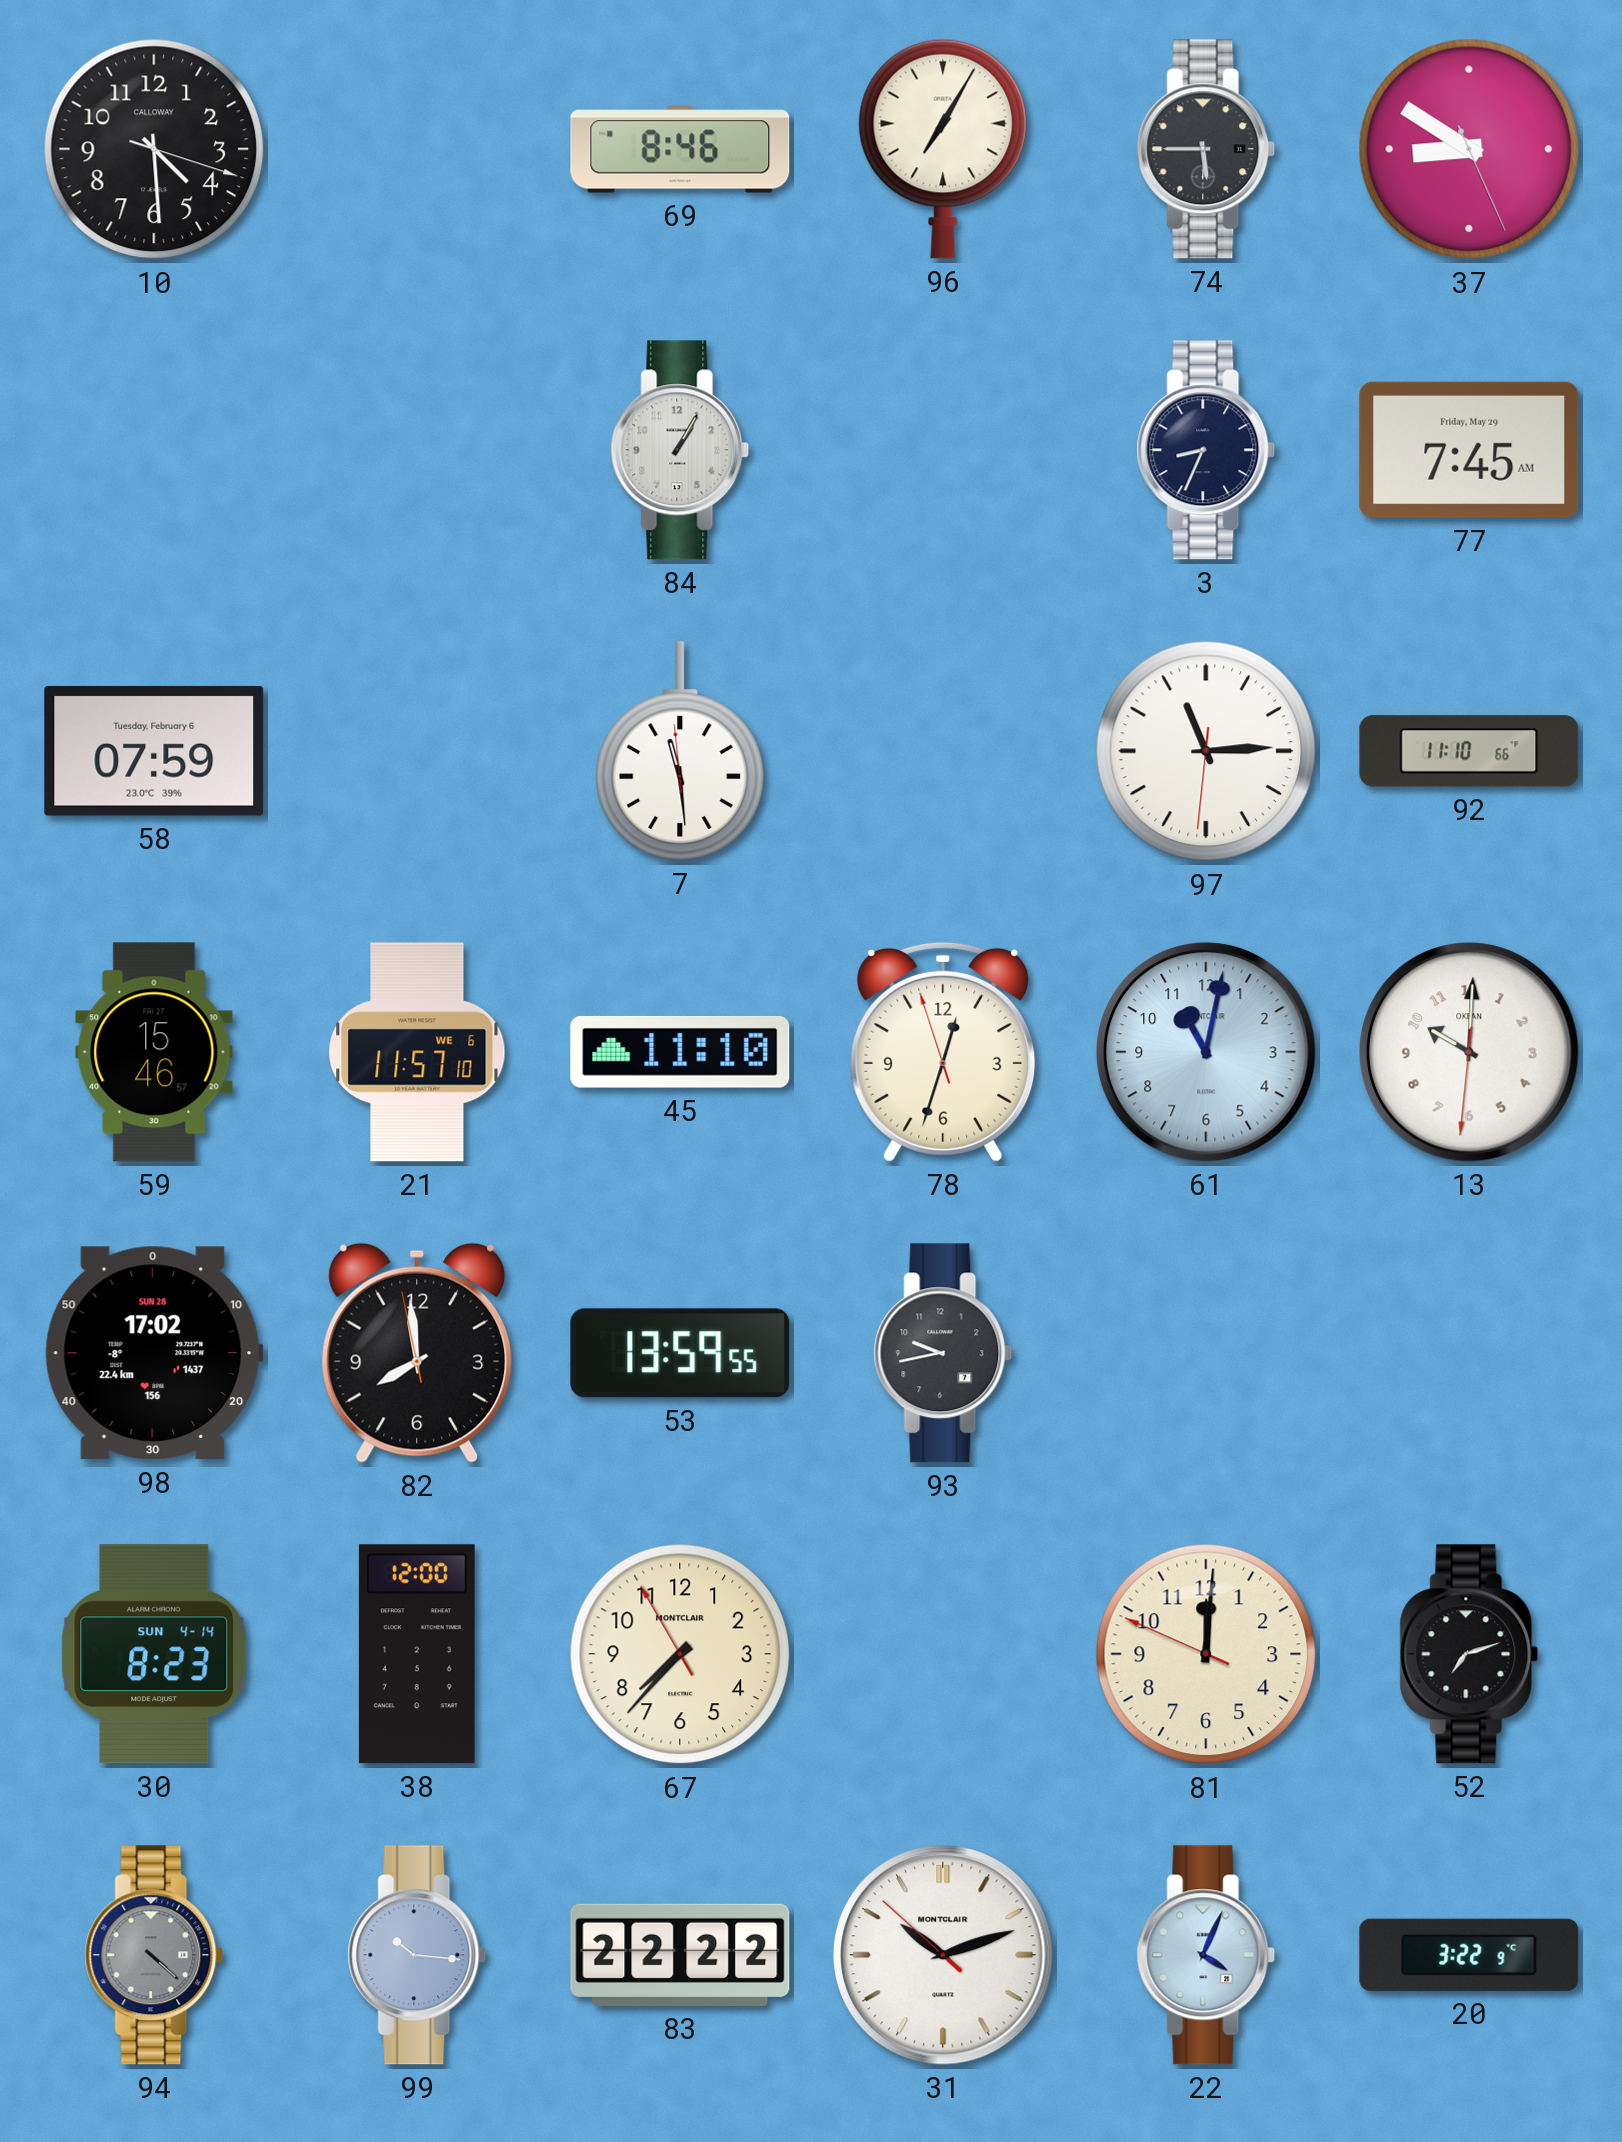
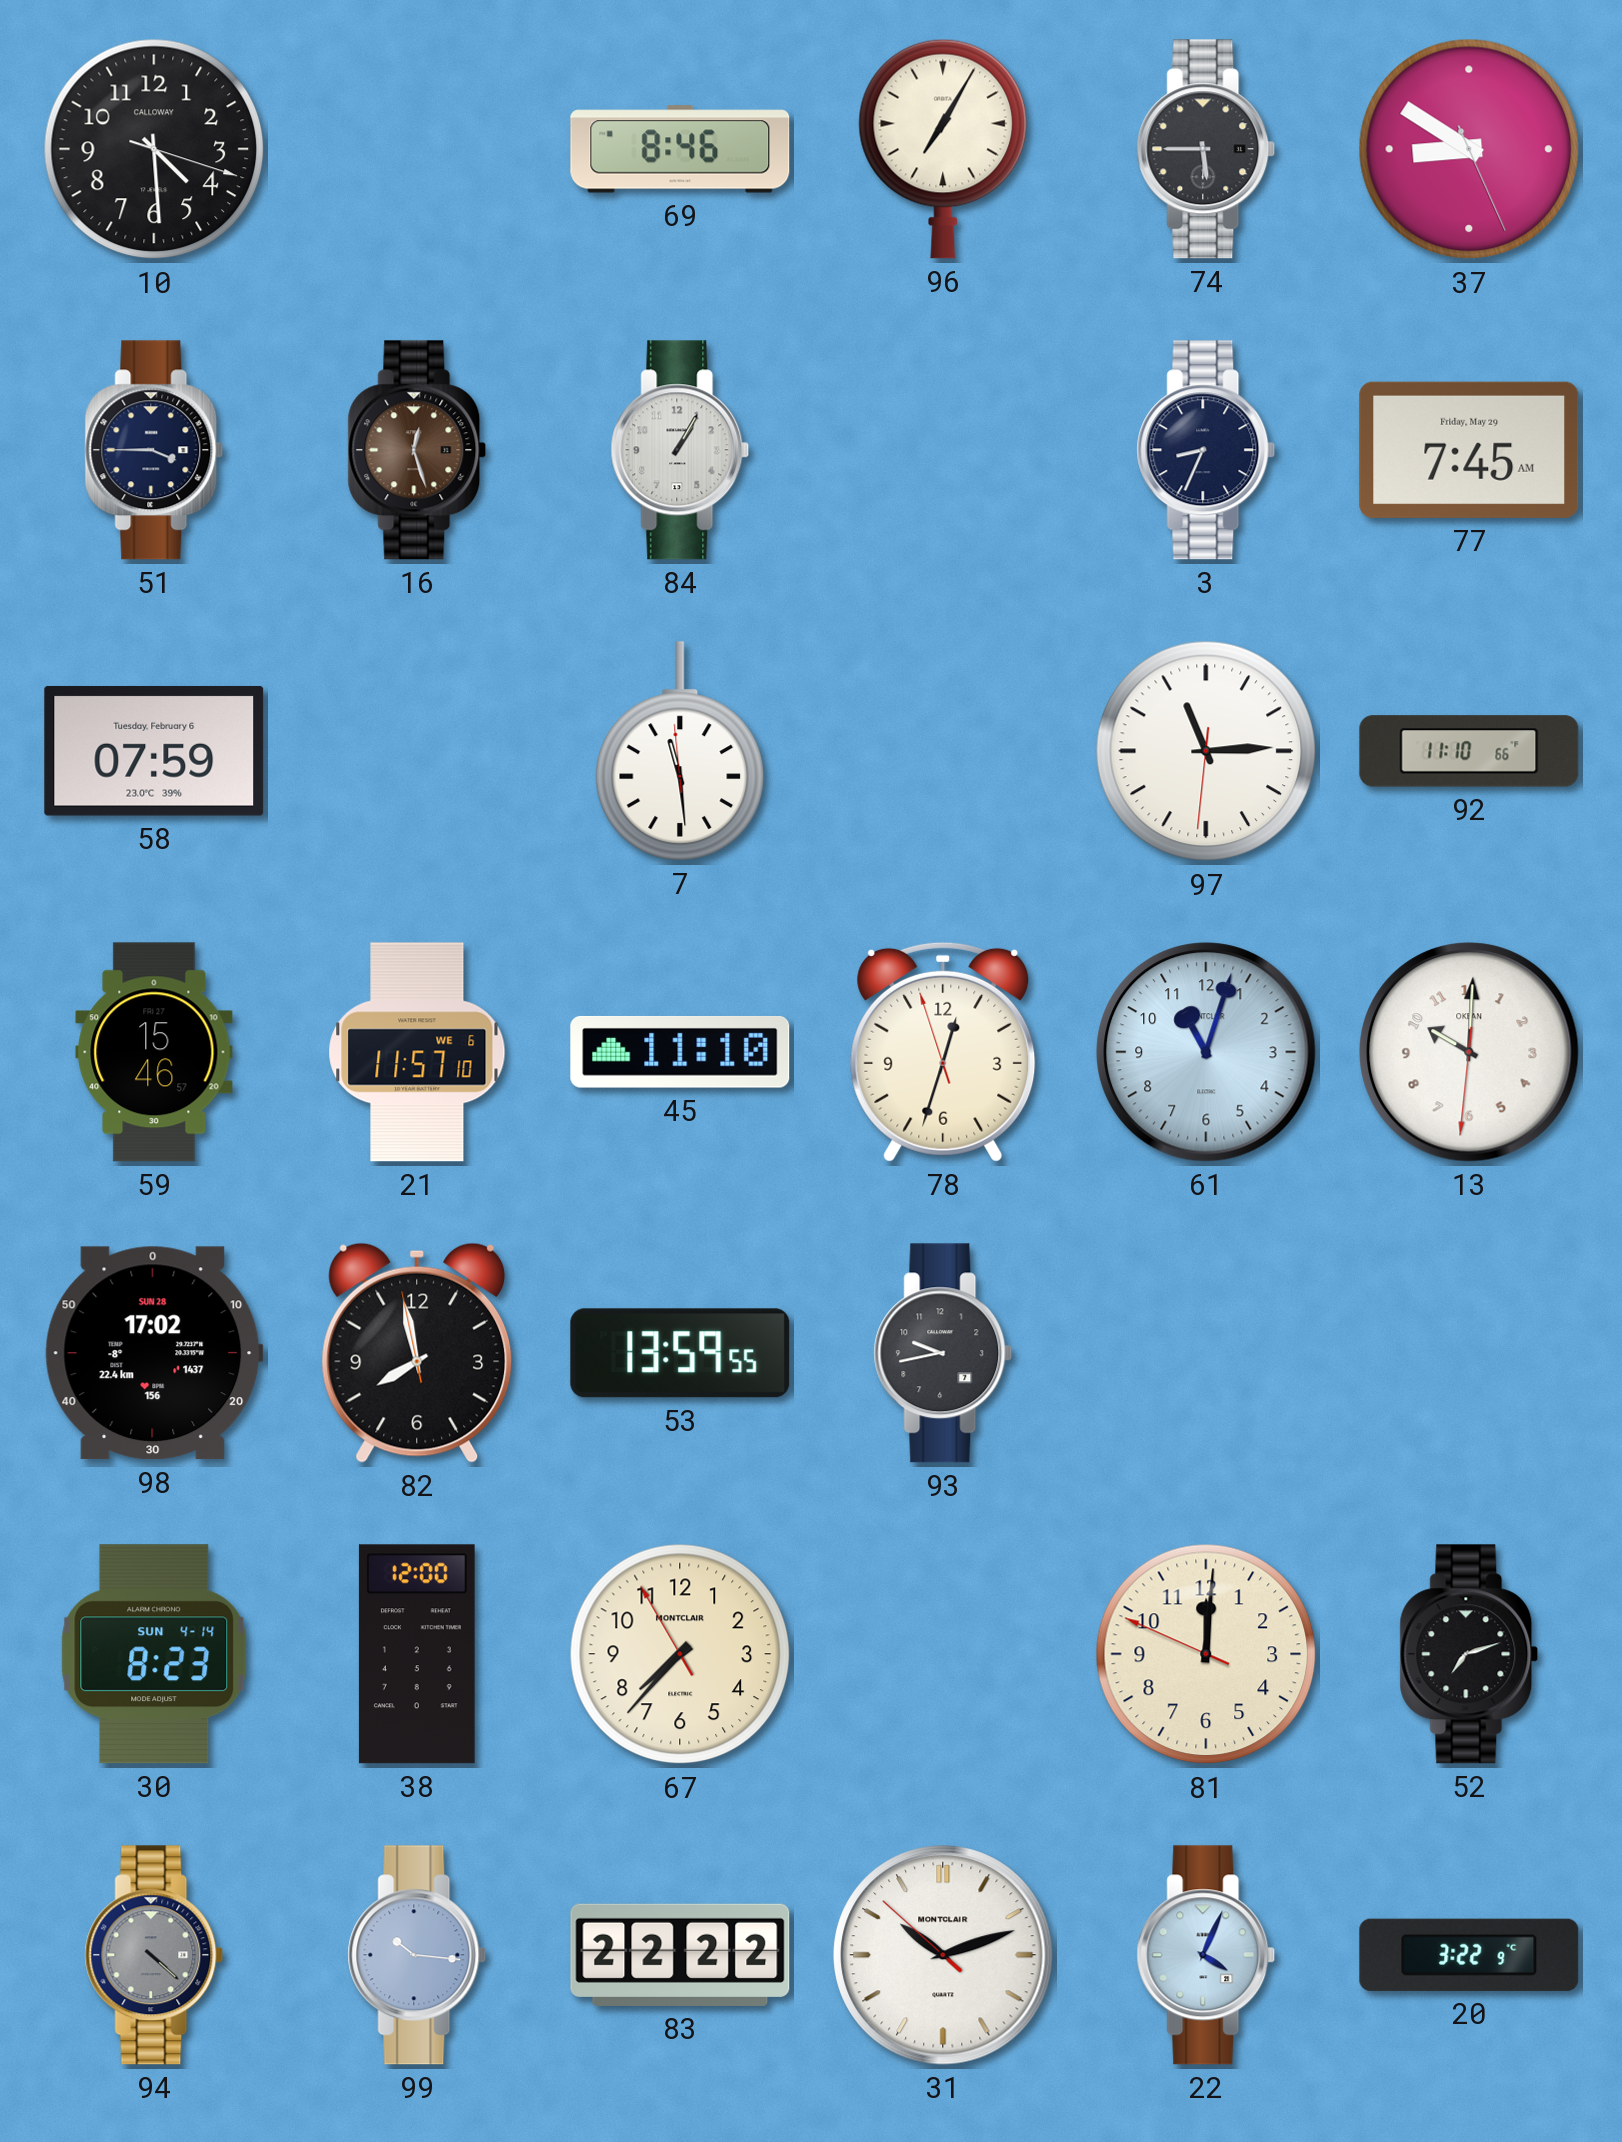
51: none -> 3:45
16: none -> 12:27
61: 11:02 -> 11:03
82: 7:58 -> 7:57
